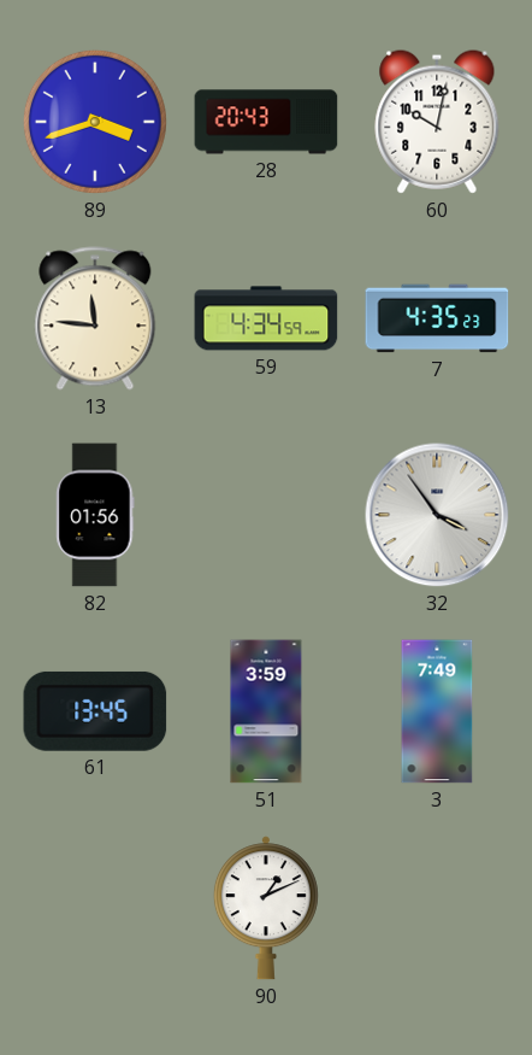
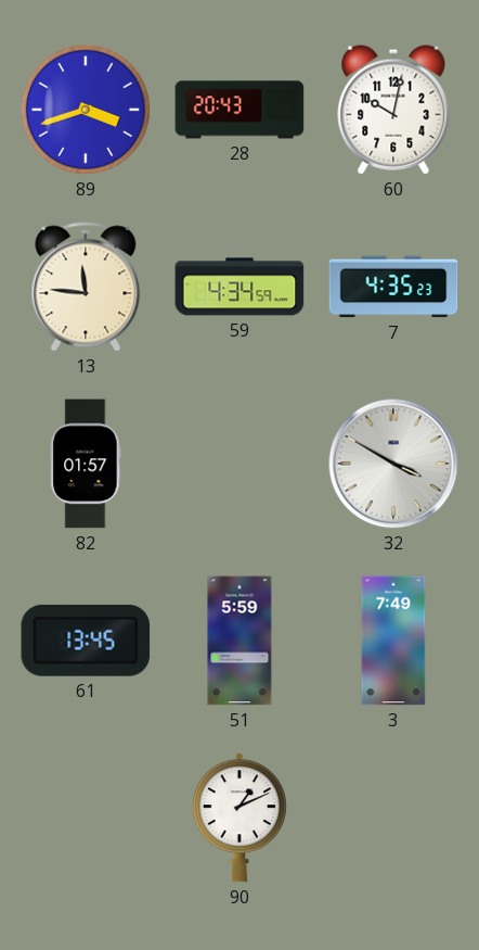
82: 01:56 -> 01:57
32: 3:54 -> 3:50
51: 3:59 -> 5:59
